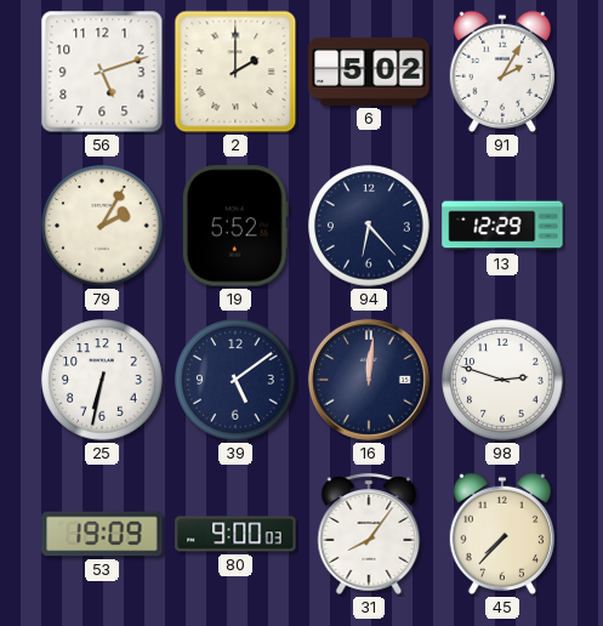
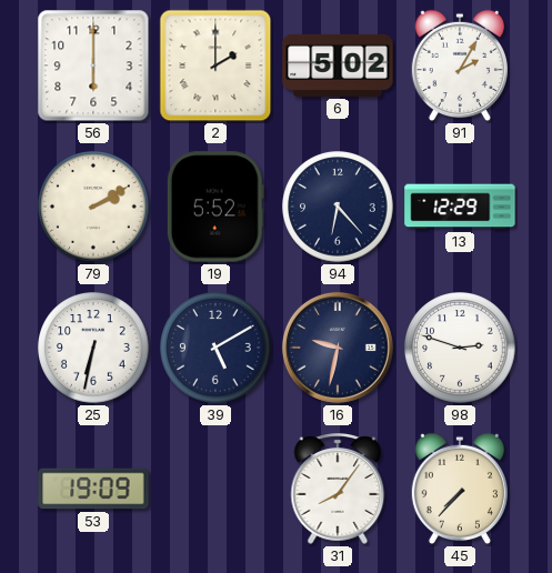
56: 5:12 -> 6:00
79: 2:05 -> 2:10
39: 5:09 -> 5:10
16: 12:01 -> 9:32
80: 9:00 -> none
